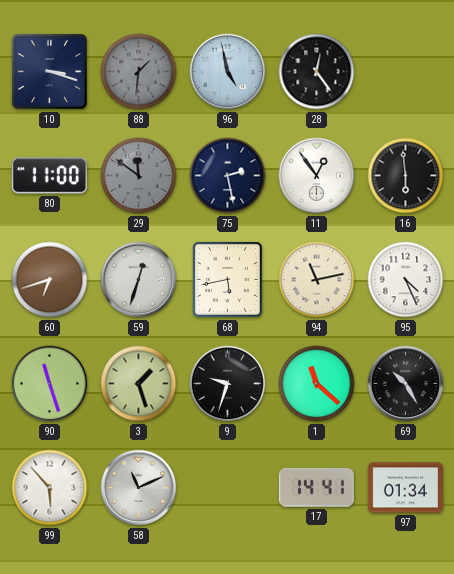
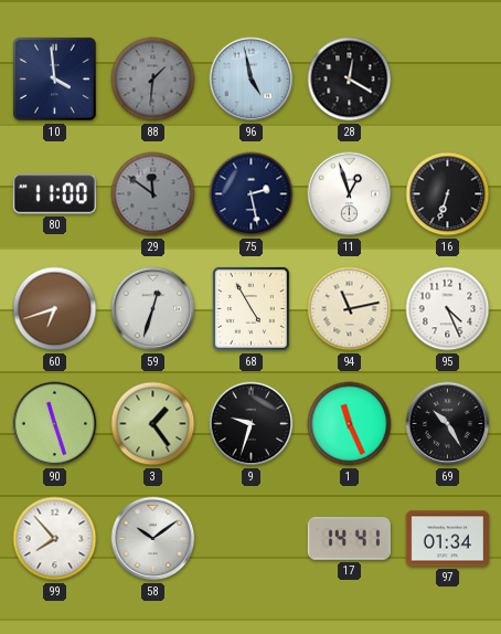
10: 3:18 -> 3:59
28: 12:24 -> 12:20
11: 12:54 -> 12:57
16: 5:59 -> 6:33
68: 5:43 -> 4:55
3: 1:27 -> 1:24
1: 11:22 -> 11:26
99: 5:53 -> 7:53
58: 11:11 -> 10:09
